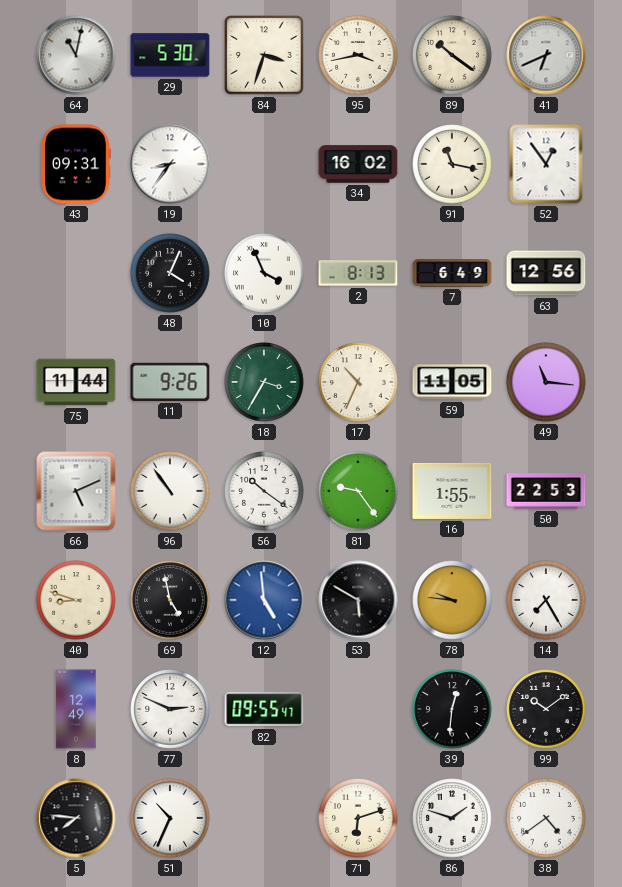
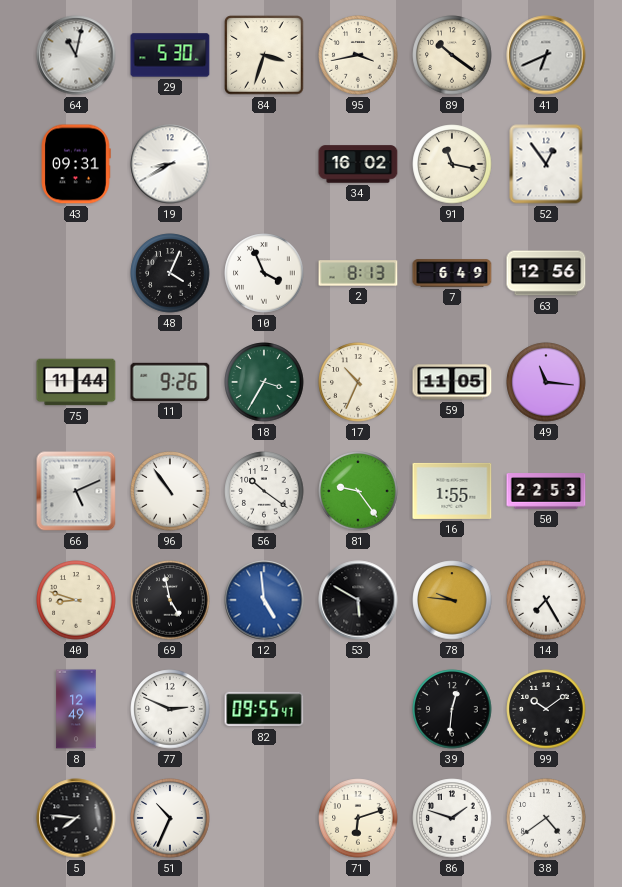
19: 8:36 -> 8:40
